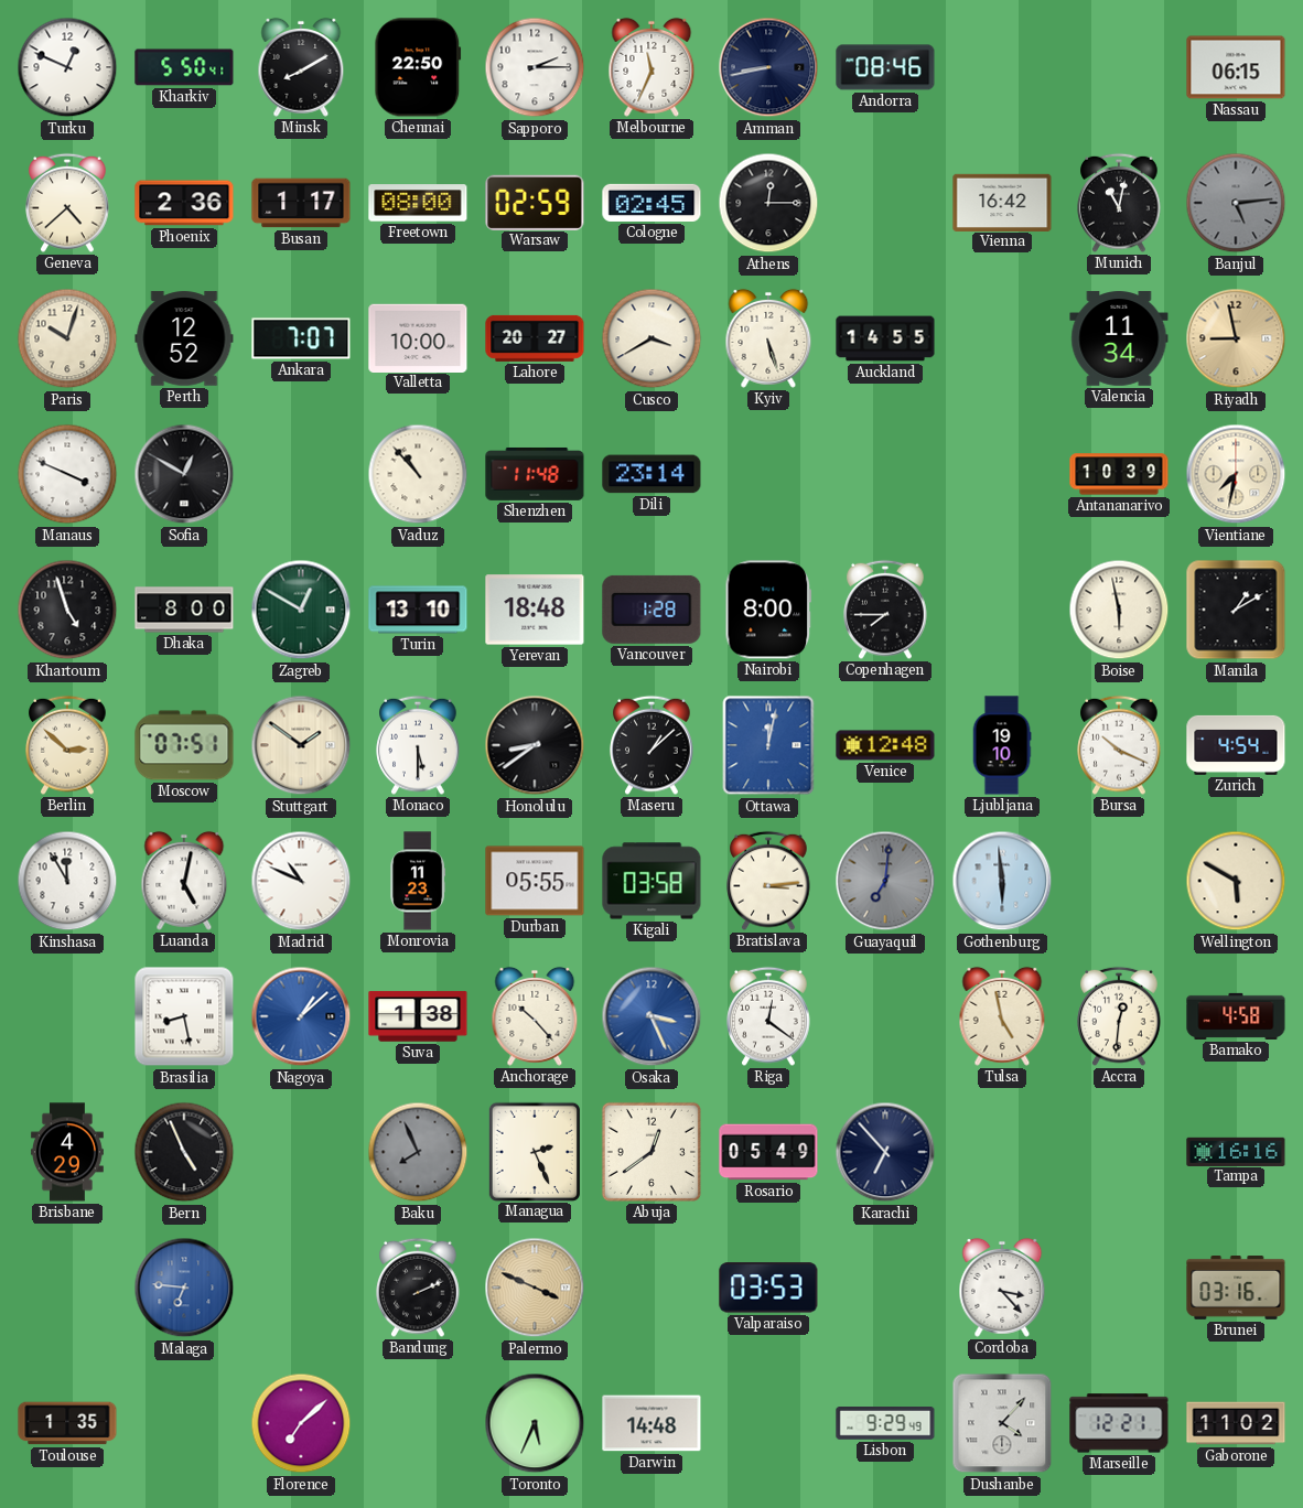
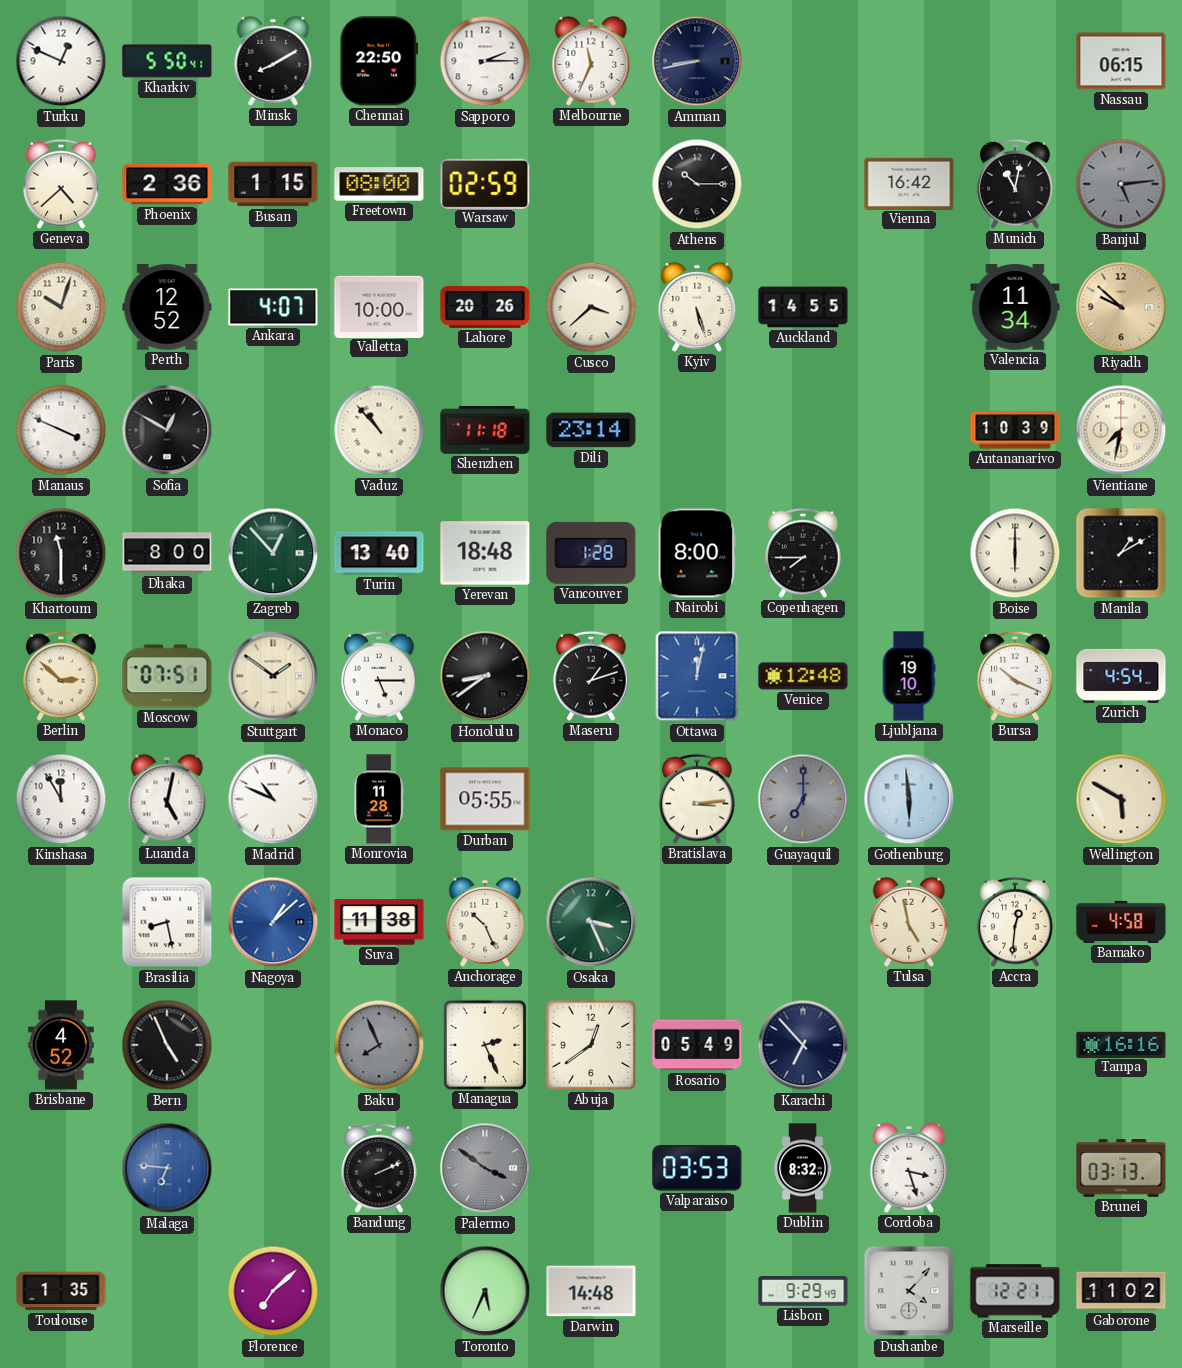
Andorra: 08:46 -> none
Busan: 1:17 -> 1:15
Cologne: 02:45 -> none
Athens: 12:15 -> 10:15
Ankara: 7:07 -> 4:07
Lahore: 20:27 -> 20:26
Cusco: 3:40 -> 3:38
Riyadh: 8:58 -> 9:52
Shenzhen: 11:48 -> 11:18
Khartoum: 4:57 -> 11:30
Zagreb: 12:50 -> 12:53
Turin: 13:10 -> 13:40
Boise: 5:58 -> 6:00
Monaco: 5:30 -> 5:15
Maseru: 1:08 -> 1:12
Monrovia: 11:23 -> 11:28
Kigali: 03:58 -> none
Guayaquil: 7:01 -> 7:00
Suva: 1:38 -> 11:38
Anchorage: 10:23 -> 10:26
Osaka dial: blue -> green
Riga: 12:21 -> none
Brisbane: 4:29 -> 4:52
Palermo: 3:49 -> 3:51
Palermo dial: champagne -> grey
Dublin: none -> 8:32
Cordoba: 3:23 -> 3:27
Brunei: 03:16 -> 03:13
